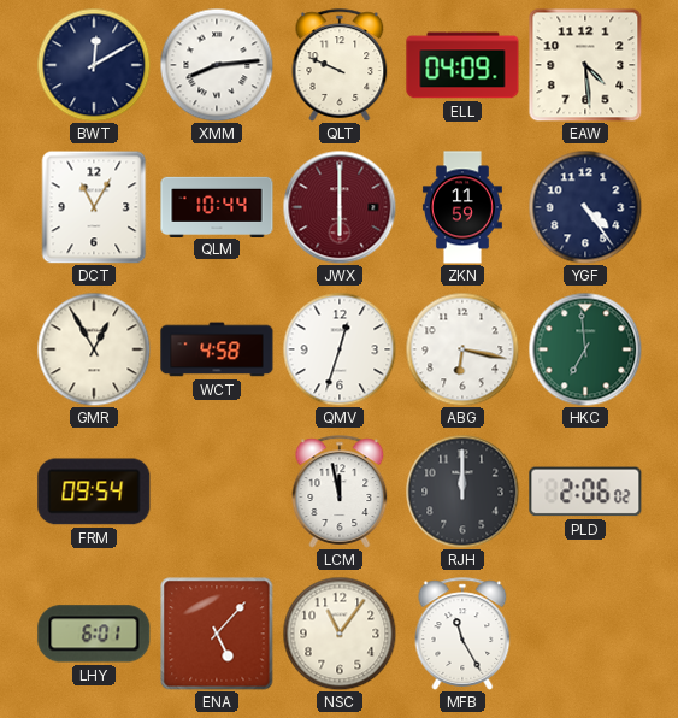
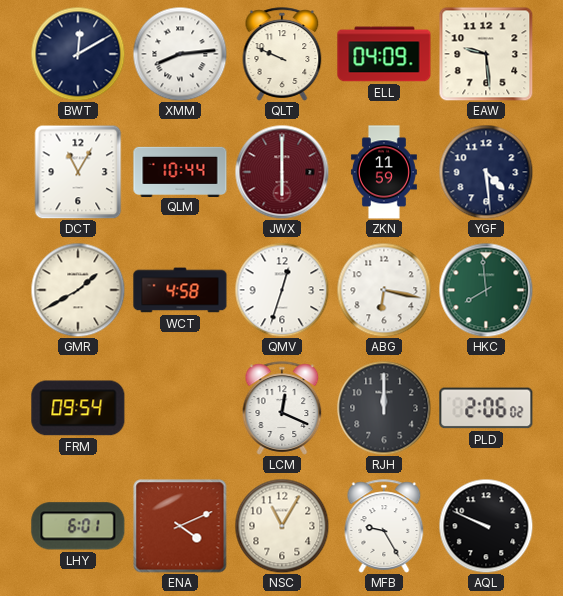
EAW: 4:29 -> 9:29
YGF: 4:24 -> 4:29
GMR: 12:55 -> 1:40
HKC: 6:59 -> 7:59
LCM: 11:58 -> 12:19
ENA: 5:07 -> 4:11
NSC: 11:06 -> 11:05
MFB: 11:25 -> 9:25
AQL: none -> 9:49
